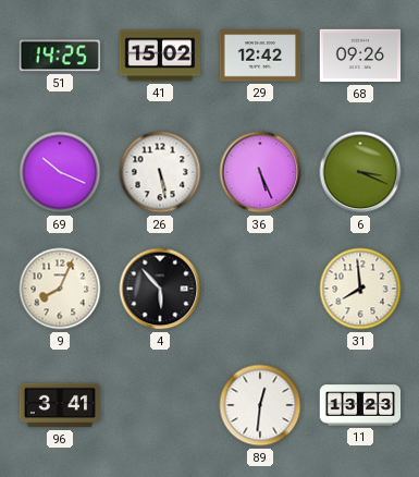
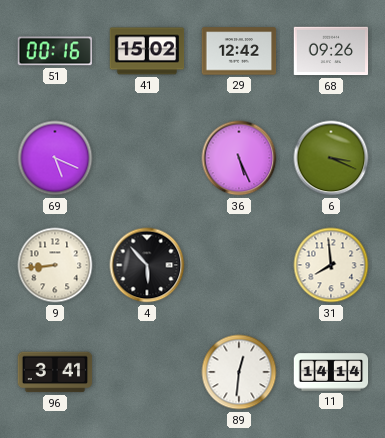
51: 14:25 -> 00:16
69: 10:19 -> 5:19
26: 5:28 -> none
9: 8:04 -> 8:44
11: 13:23 -> 14:14
